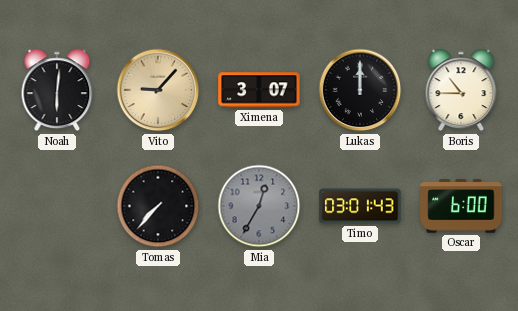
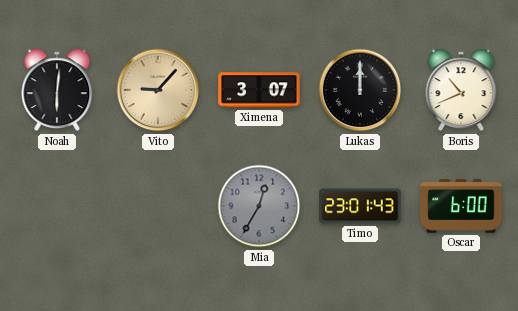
Boris: 10:45 -> 10:41
Tomas: 7:37 -> none
Timo: 03:01 -> 23:01
